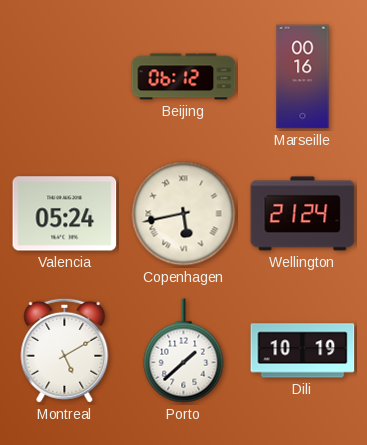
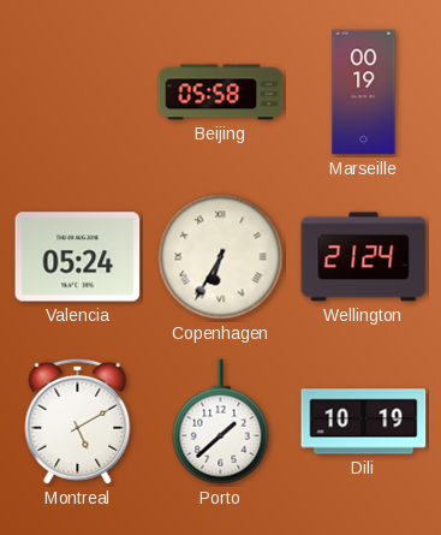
Beijing: 06:12 -> 05:58
Marseille: 00:16 -> 00:19
Copenhagen: 5:43 -> 6:35
